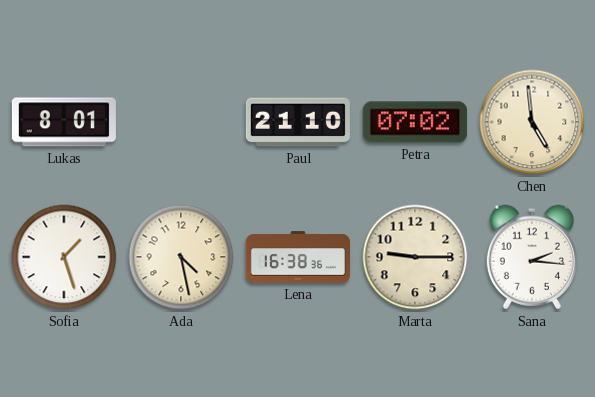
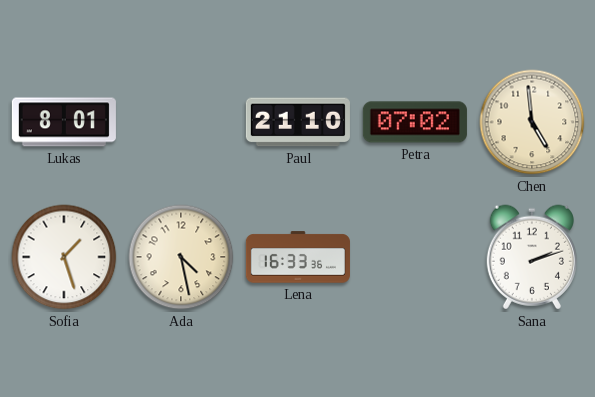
Lena: 16:38 -> 16:33
Marta: 9:15 -> none
Sana: 2:16 -> 2:12
